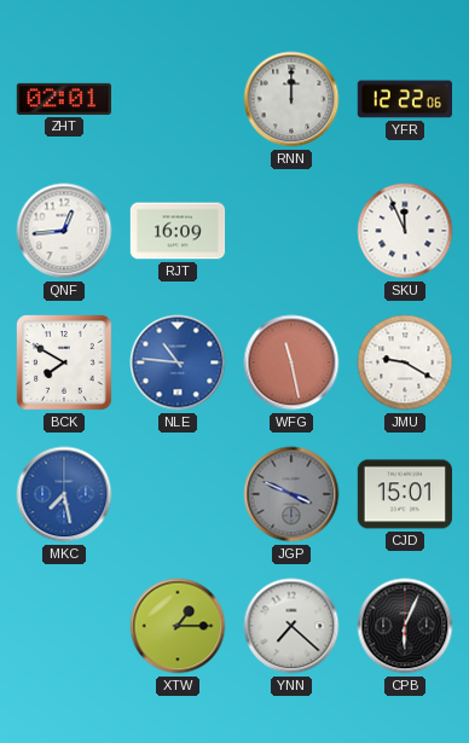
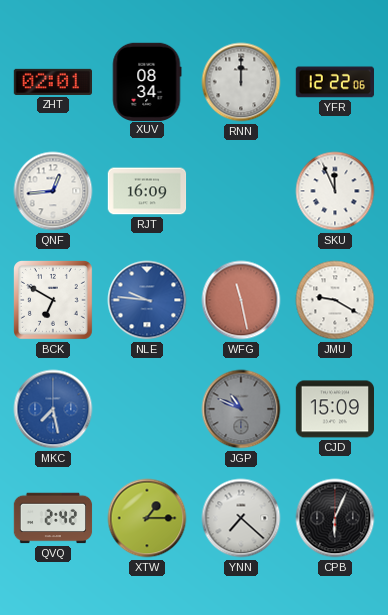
XUV: none -> 08:34
BCK: 7:50 -> 6:50
NLE: 10:46 -> 9:46
JGP: 3:49 -> 10:49
CJD: 15:01 -> 15:09
QVQ: none -> 2:42
